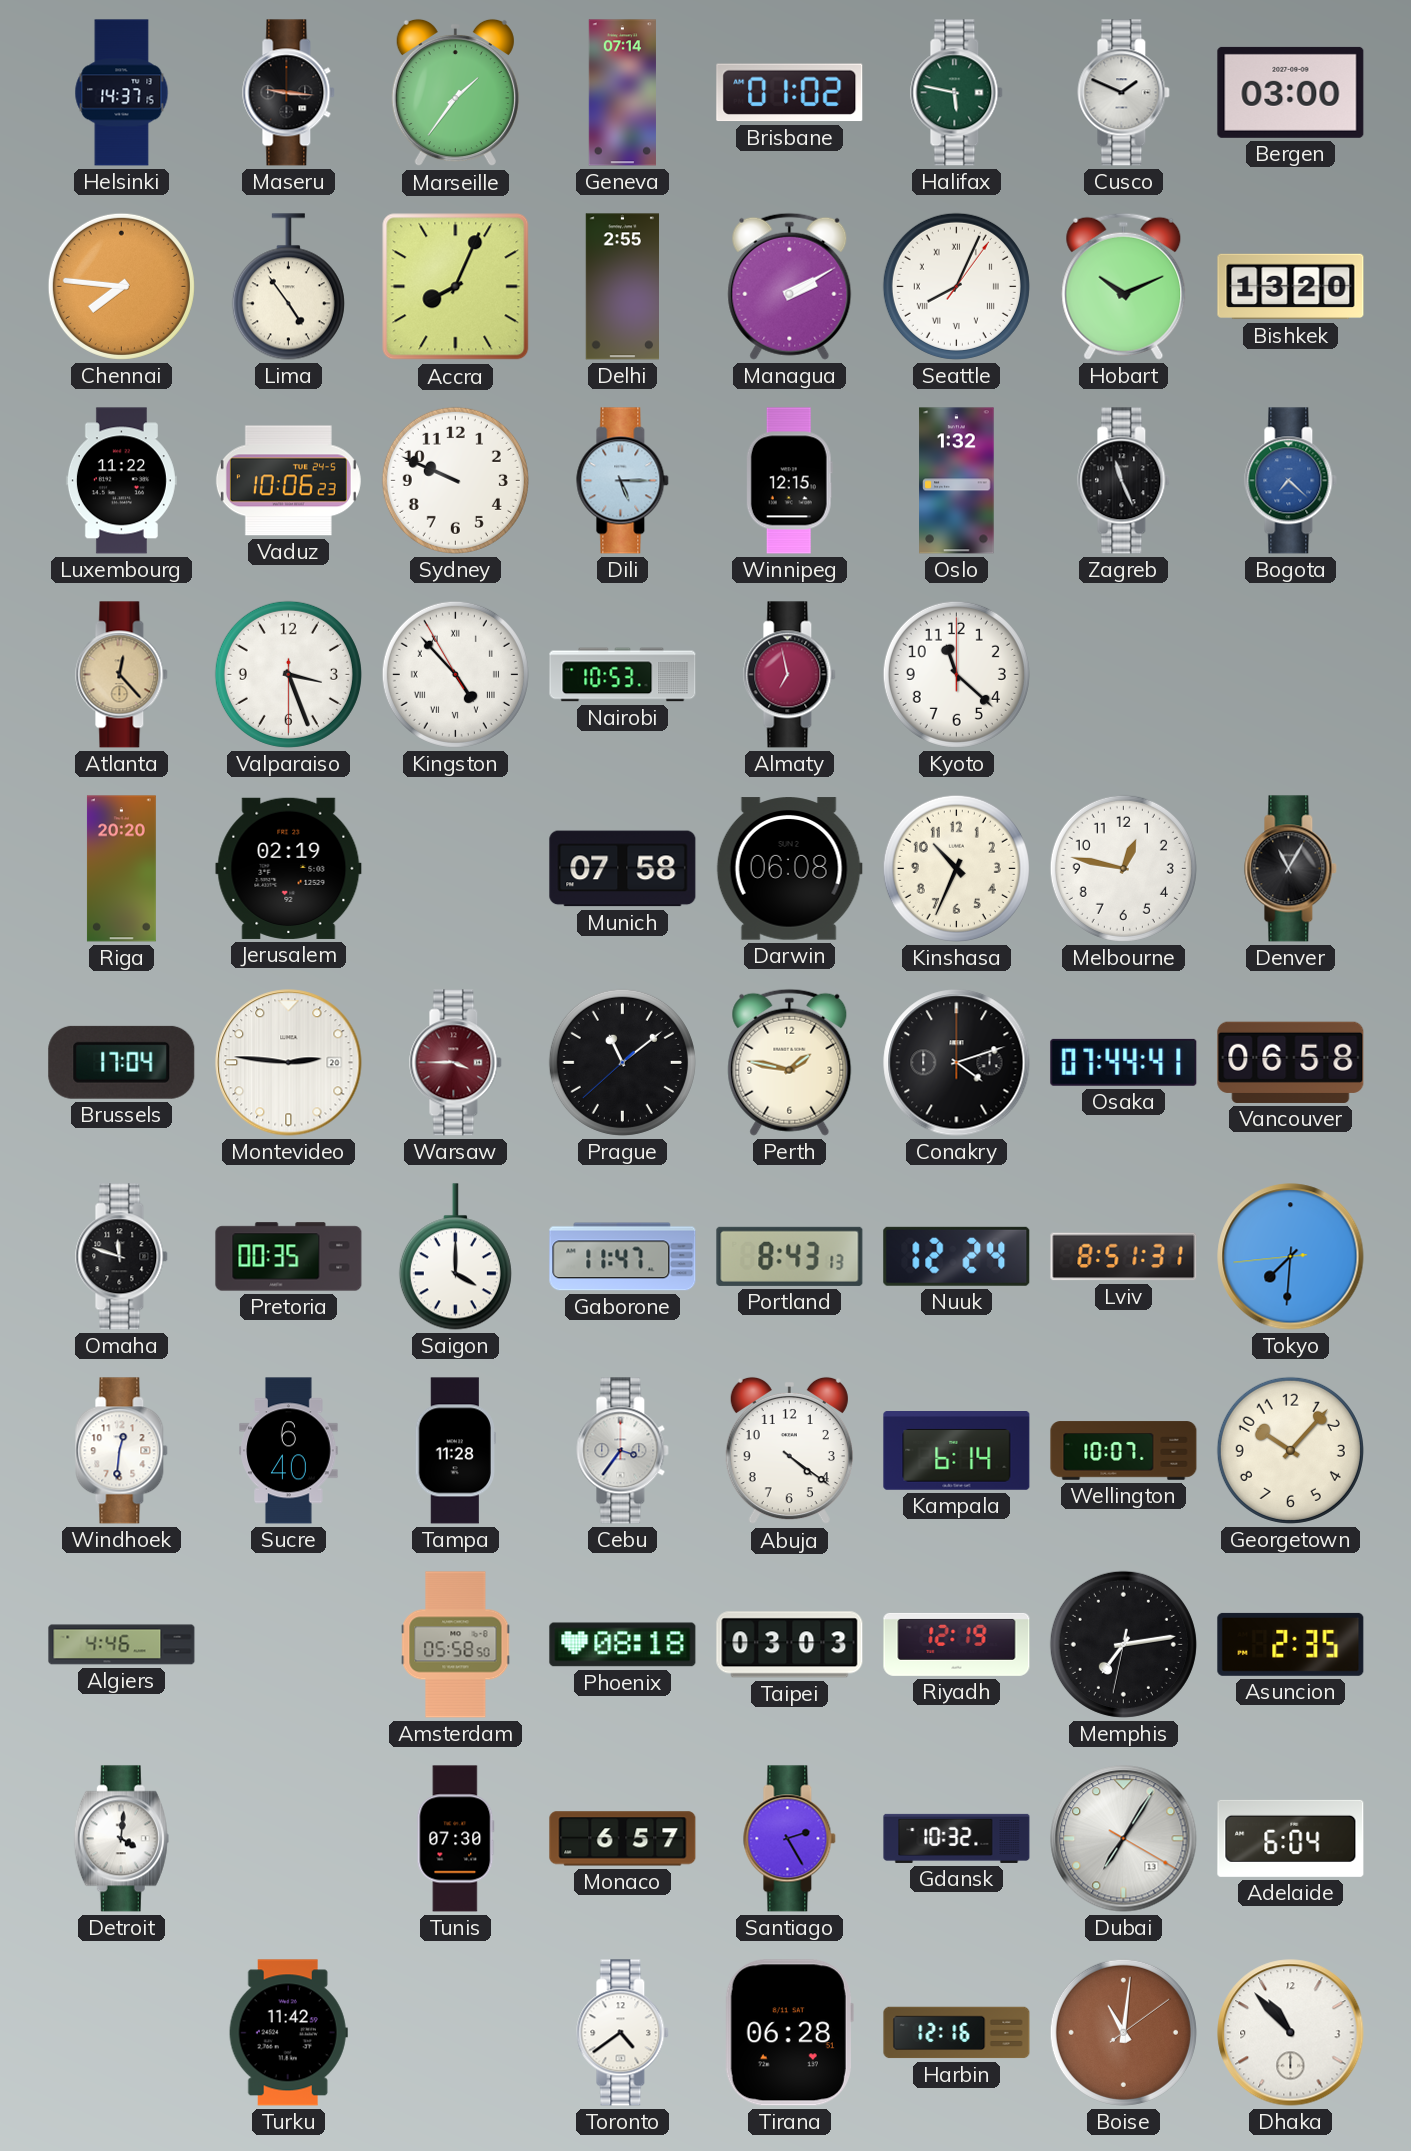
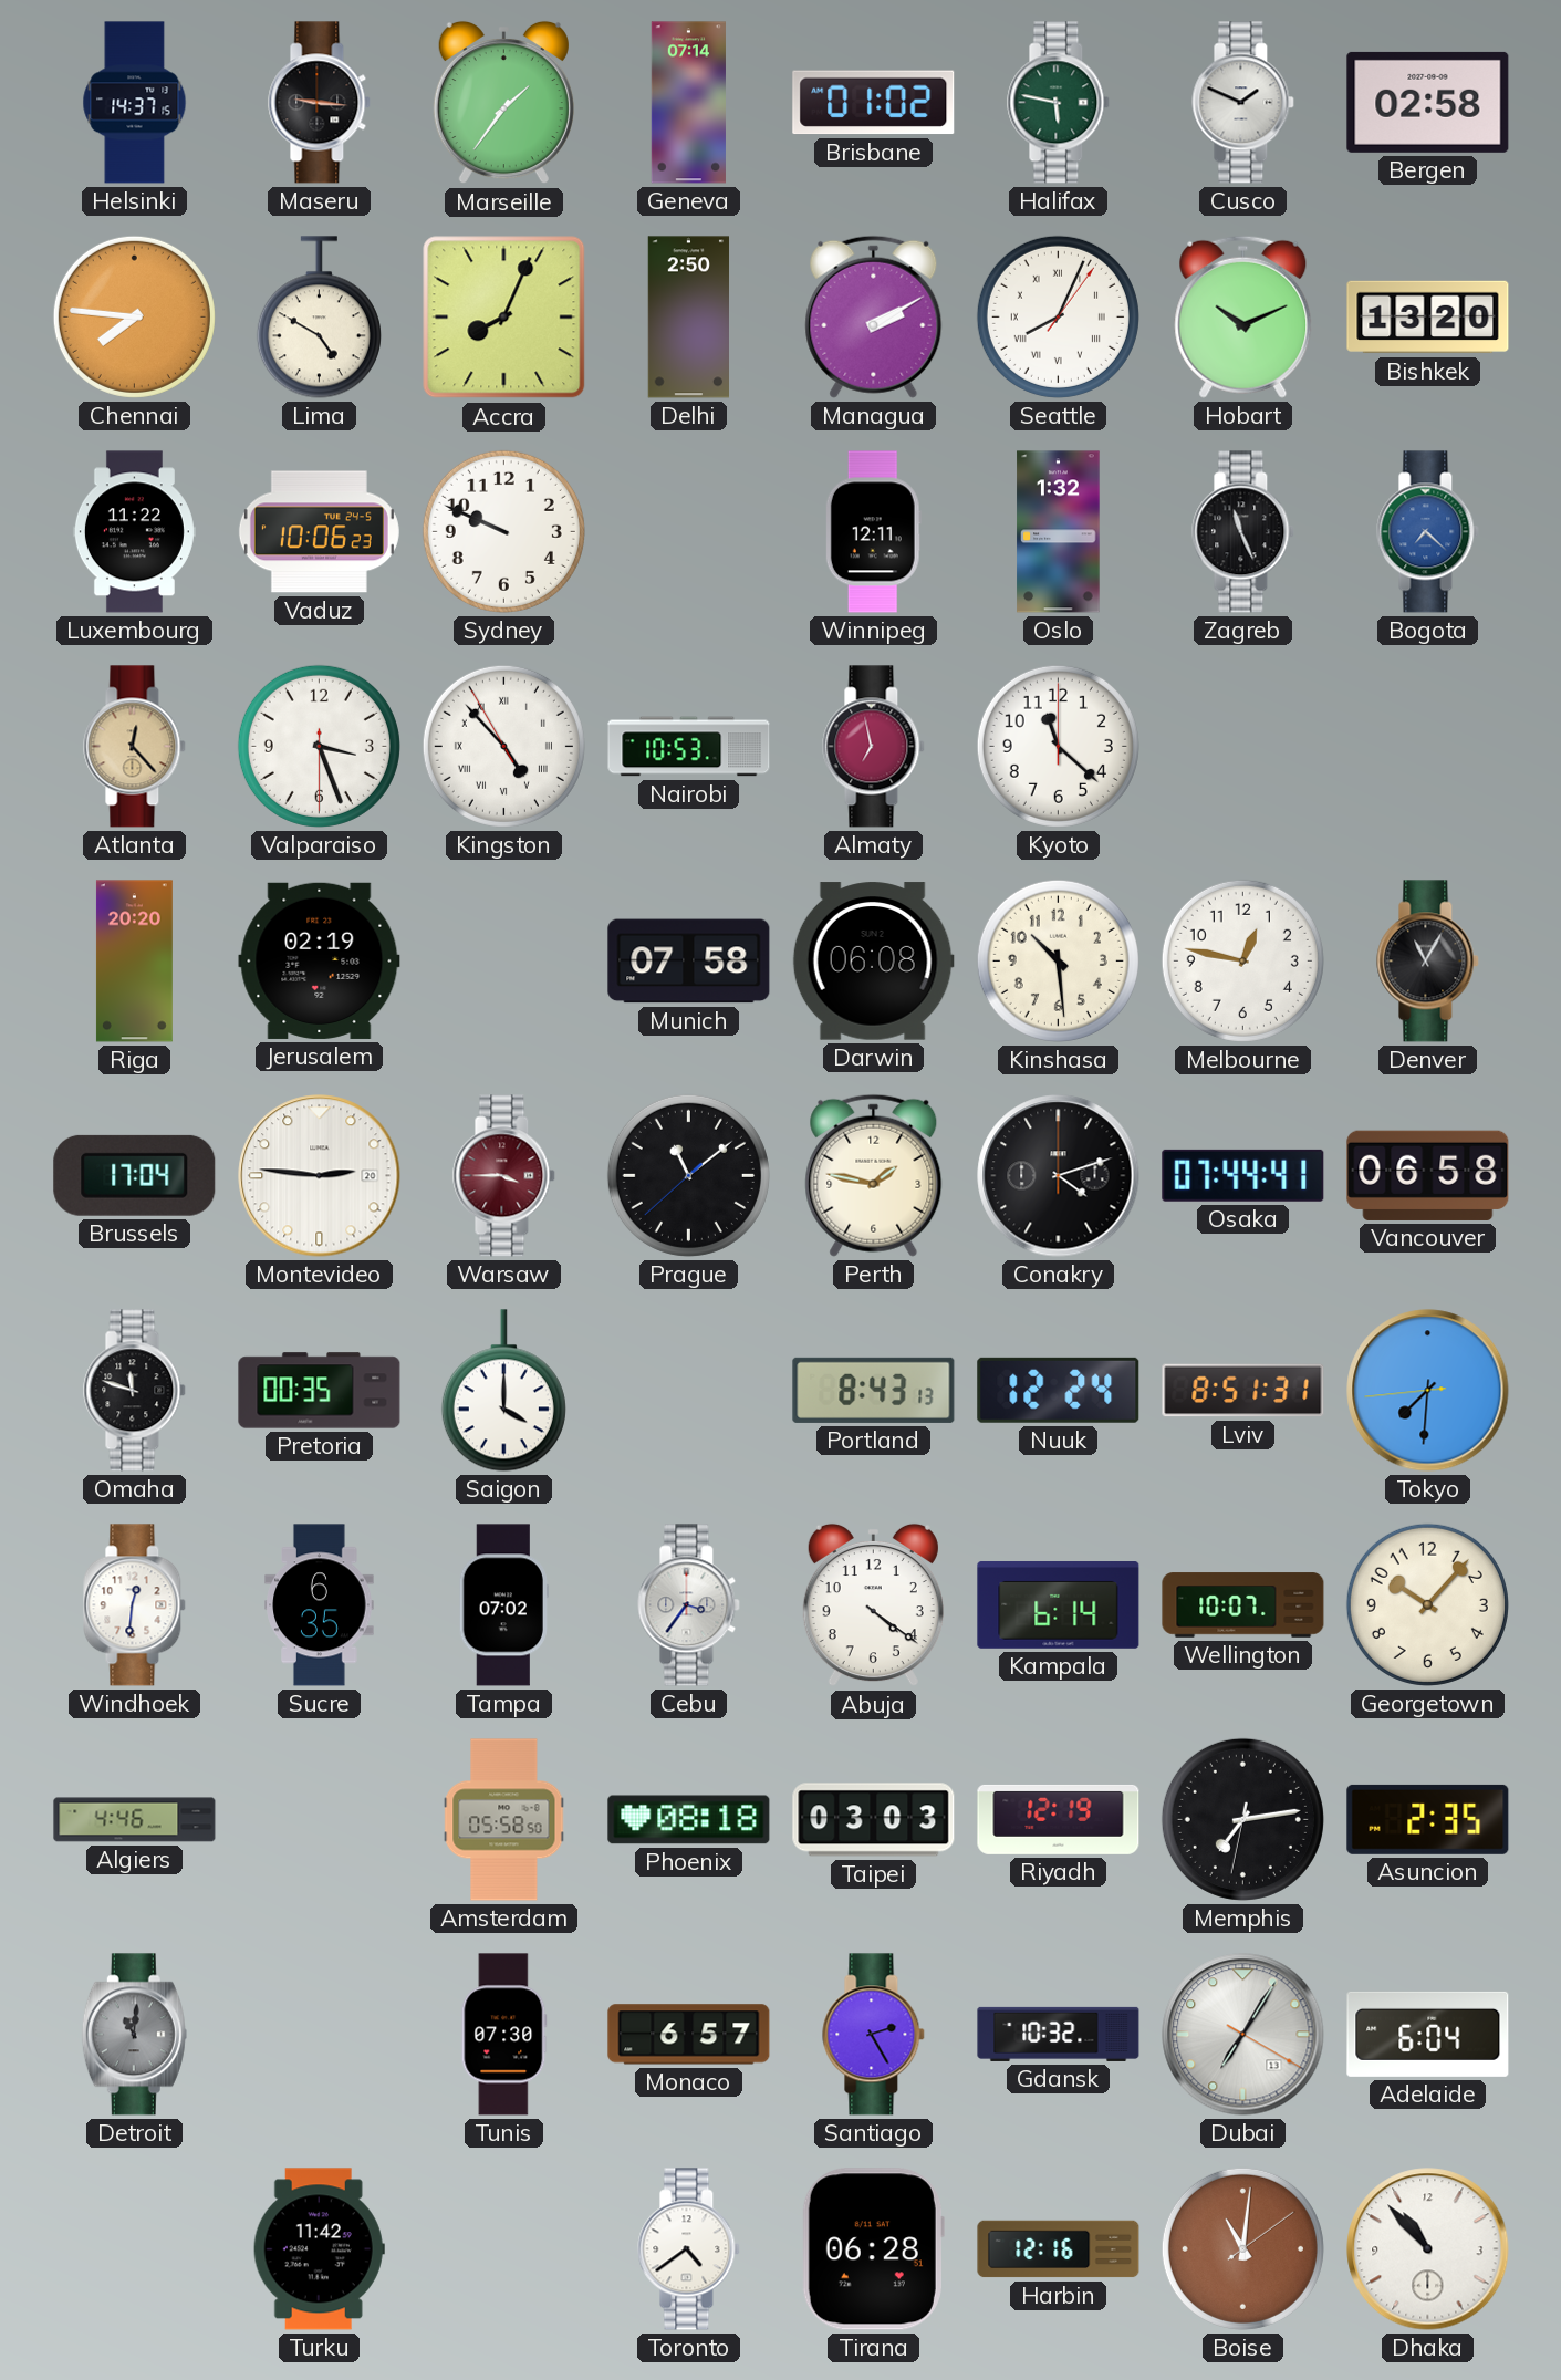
Bergen: 03:00 -> 02:58
Lima: 4:54 -> 4:50
Delhi: 2:55 -> 2:50
Dili: 5:15 -> none
Winnipeg: 12:15 -> 12:11
Kinshasa: 10:34 -> 10:29
Gaborone: 11:47 -> none
Sucre: 6:40 -> 6:35
Tampa: 11:28 -> 07:02
Detroit: 4:01 -> 11:01
Detroit dial: white -> grey
